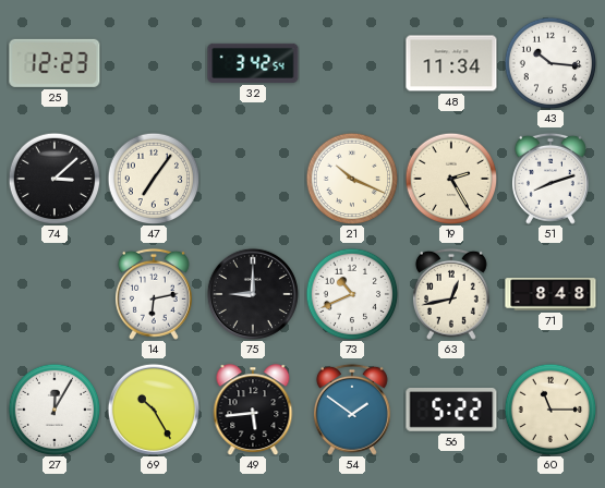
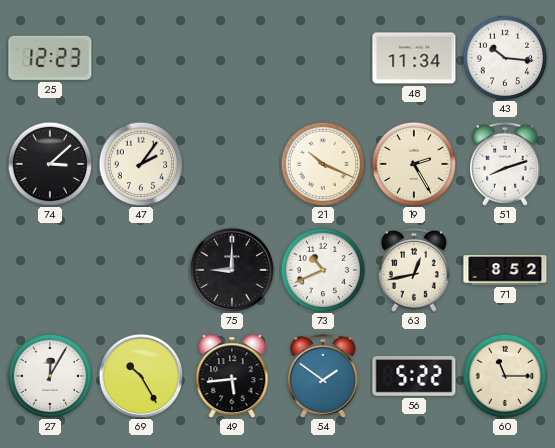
32: 3:42 -> none
47: 7:06 -> 2:06
14: 6:13 -> none
71: 8:48 -> 8:52
